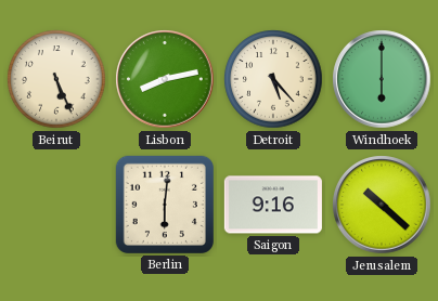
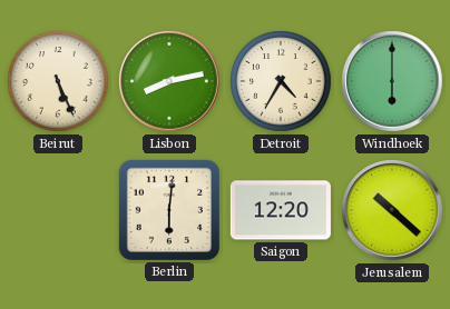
Detroit: 5:23 -> 4:35
Saigon: 9:16 -> 12:20
